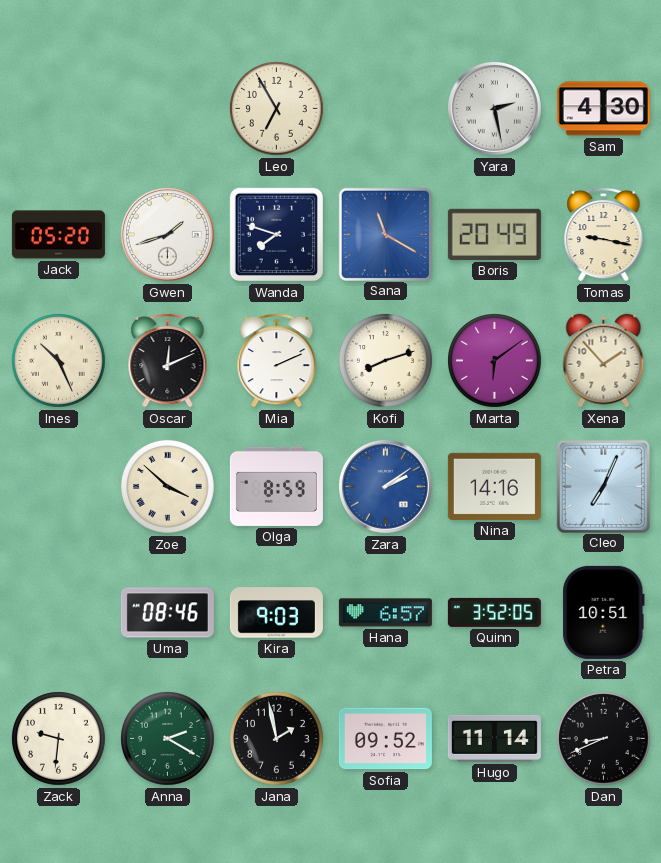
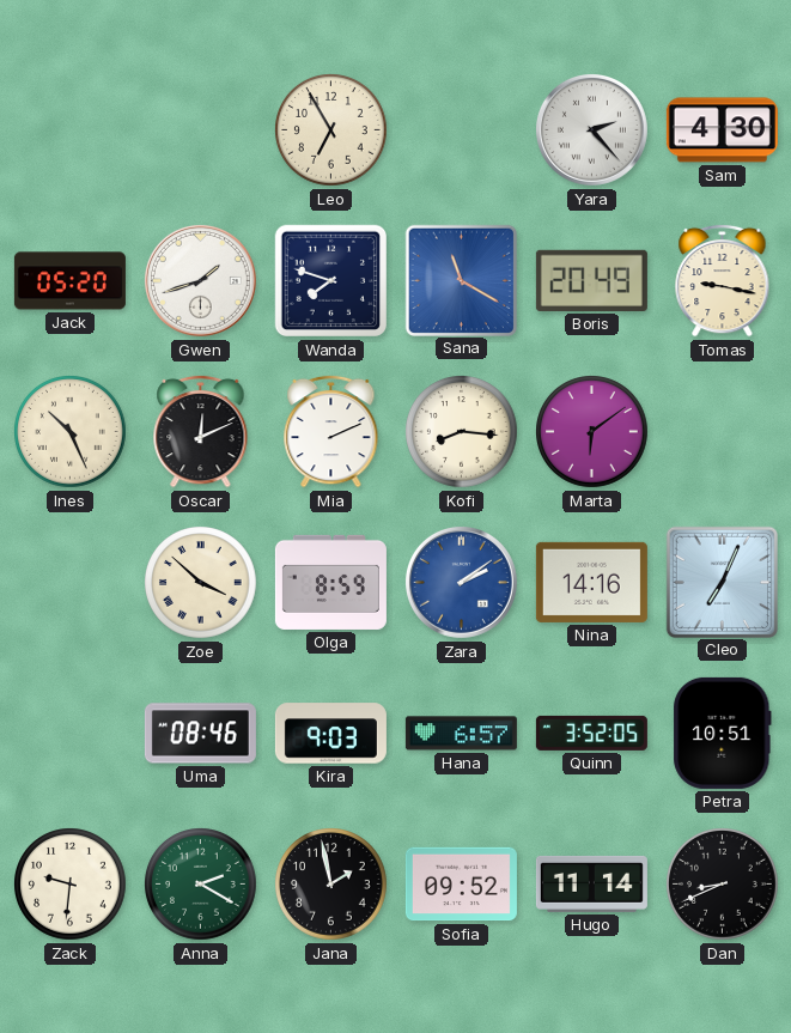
Yara: 2:28 -> 2:23
Kofi: 8:12 -> 8:16
Xena: 1:53 -> none
